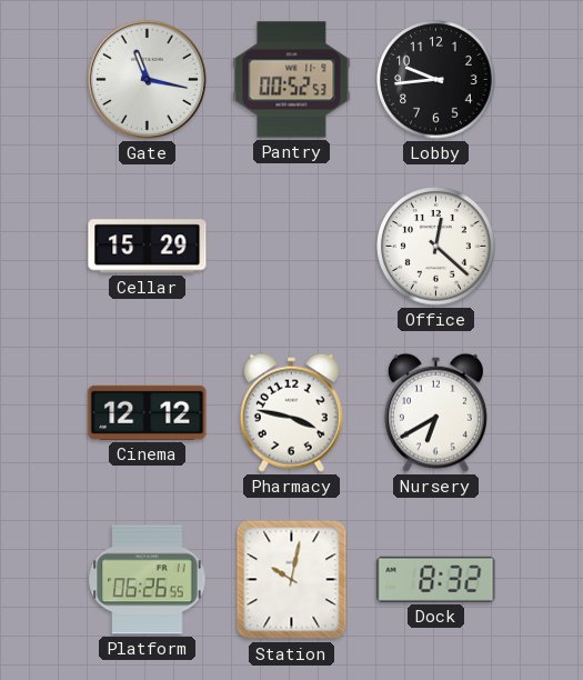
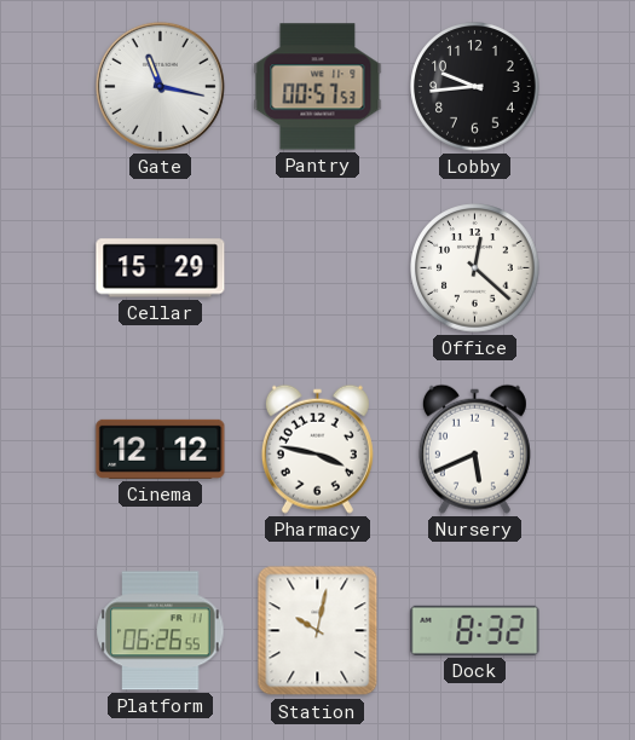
Pantry: 00:52 -> 00:57
Nursery: 6:40 -> 5:41
